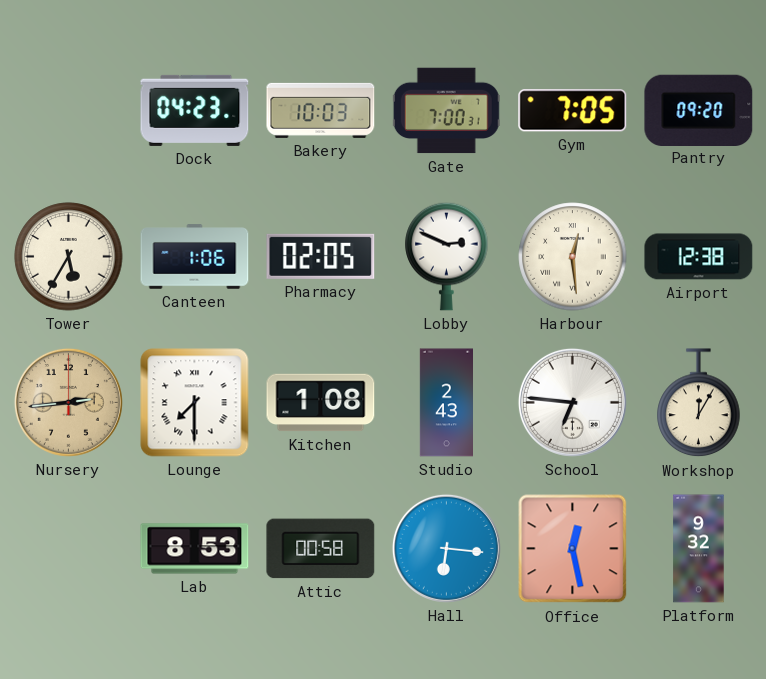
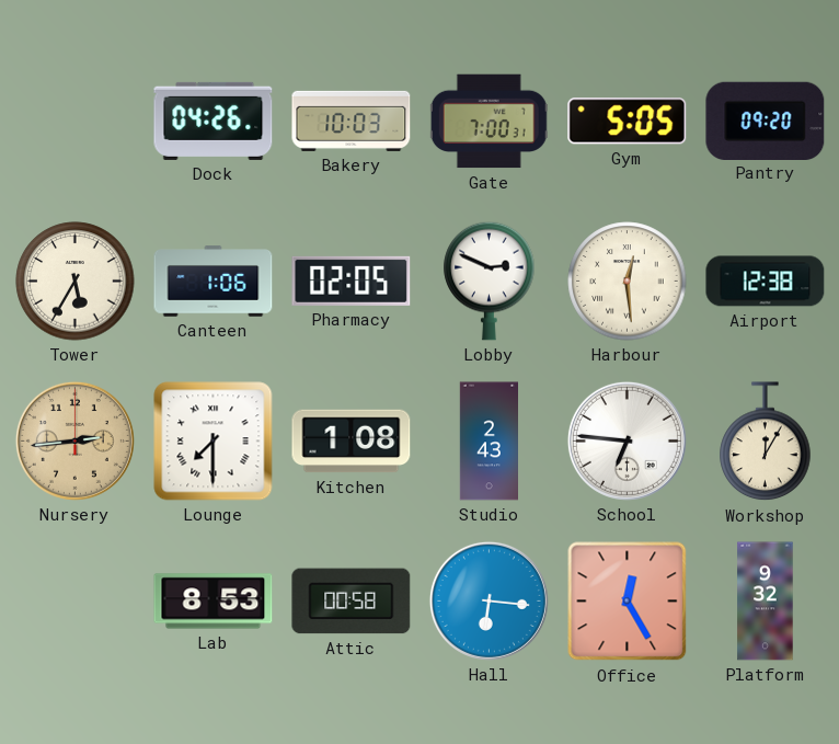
Dock: 04:23 -> 04:26
Gym: 7:05 -> 5:05
Office: 12:28 -> 12:25
